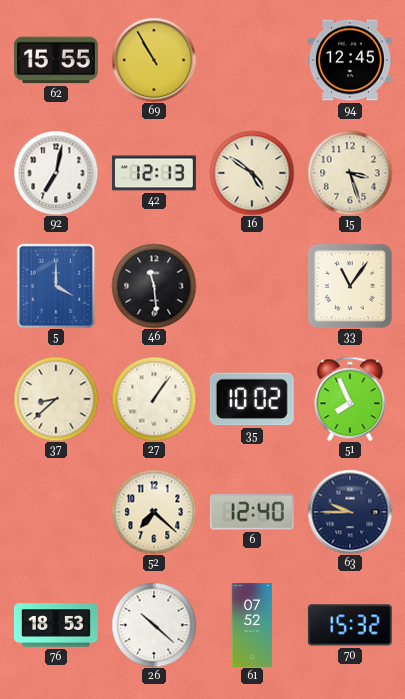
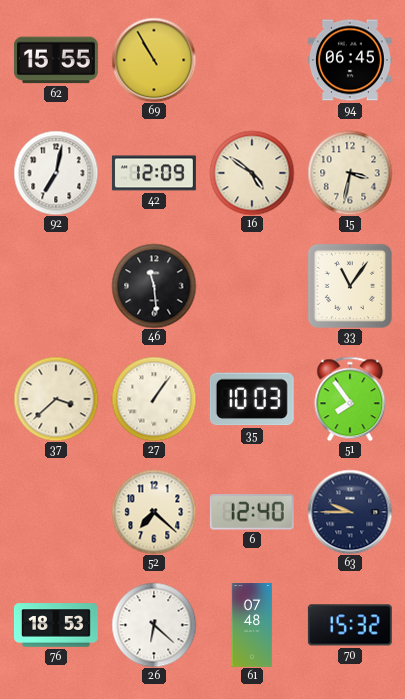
94: 12:45 -> 06:45
42: 12:13 -> 12:09
15: 3:27 -> 3:32
5: 4:00 -> none
37: 8:38 -> 3:38
35: 10:02 -> 10:03
51: 7:56 -> 7:54
26: 10:22 -> 6:22
61: 07:52 -> 07:48
